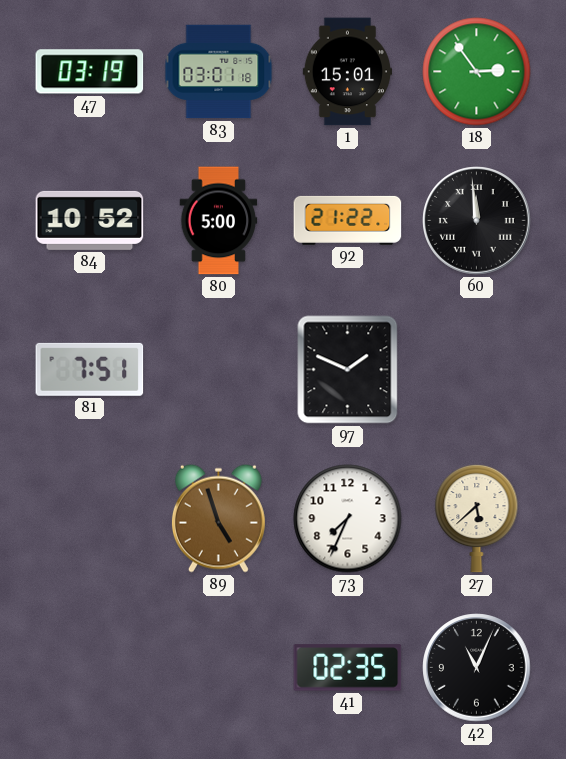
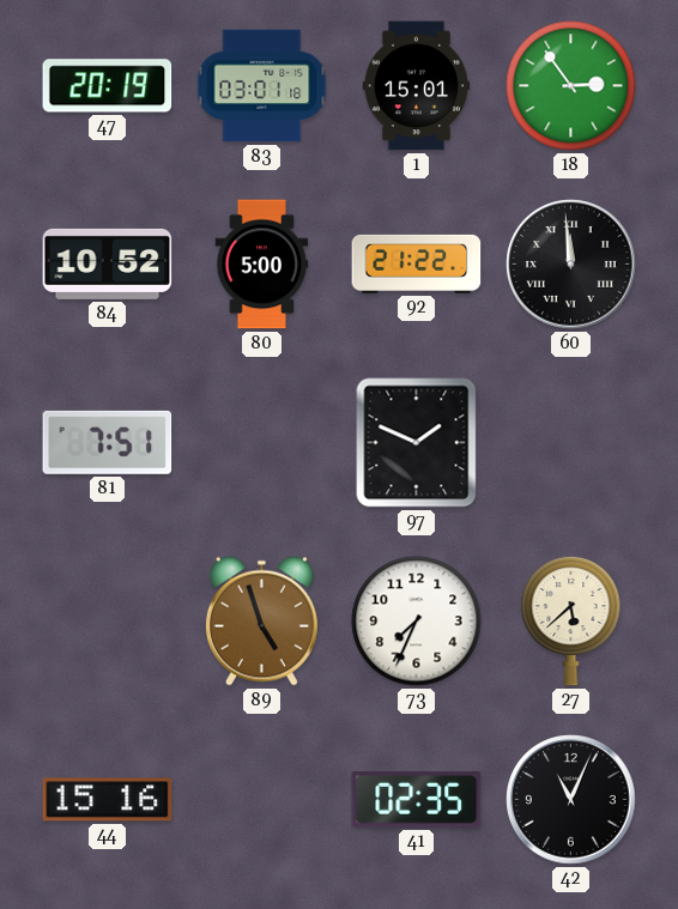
47: 03:19 -> 20:19
44: none -> 15:16
